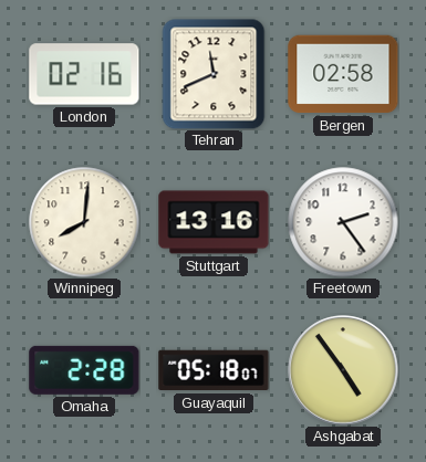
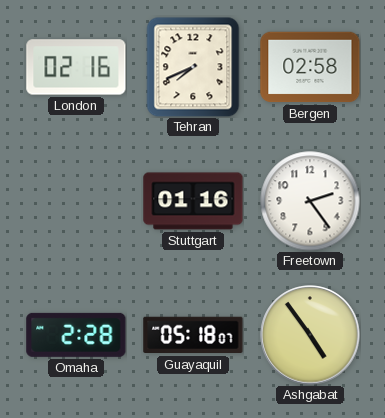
Tehran: 11:41 -> 7:41
Winnipeg: 8:01 -> none
Stuttgart: 13:16 -> 01:16
